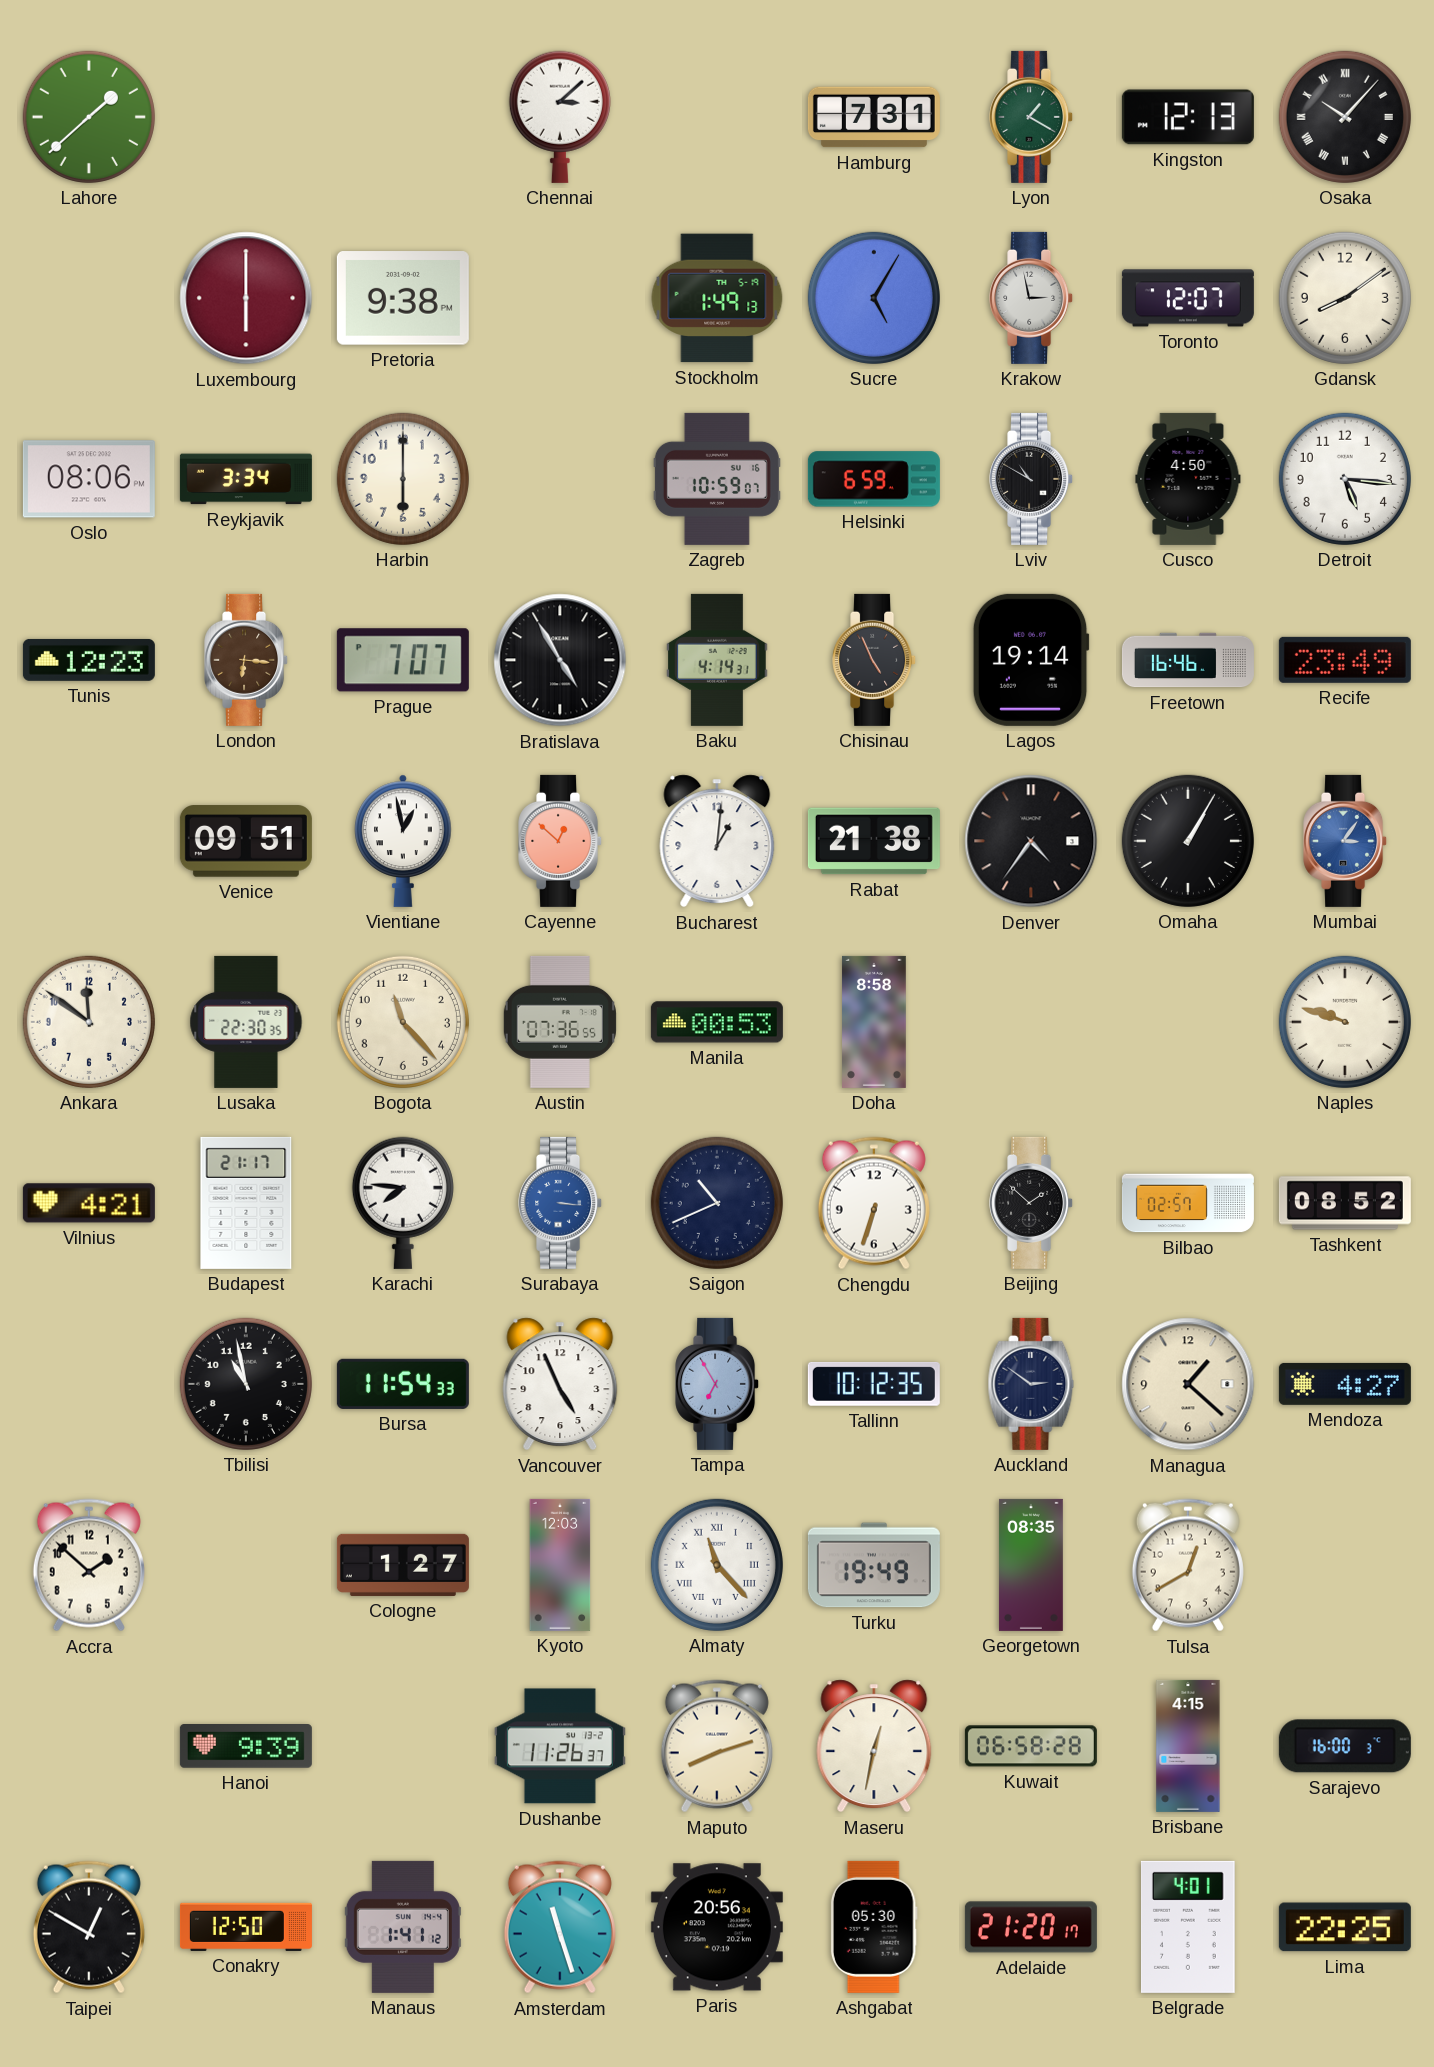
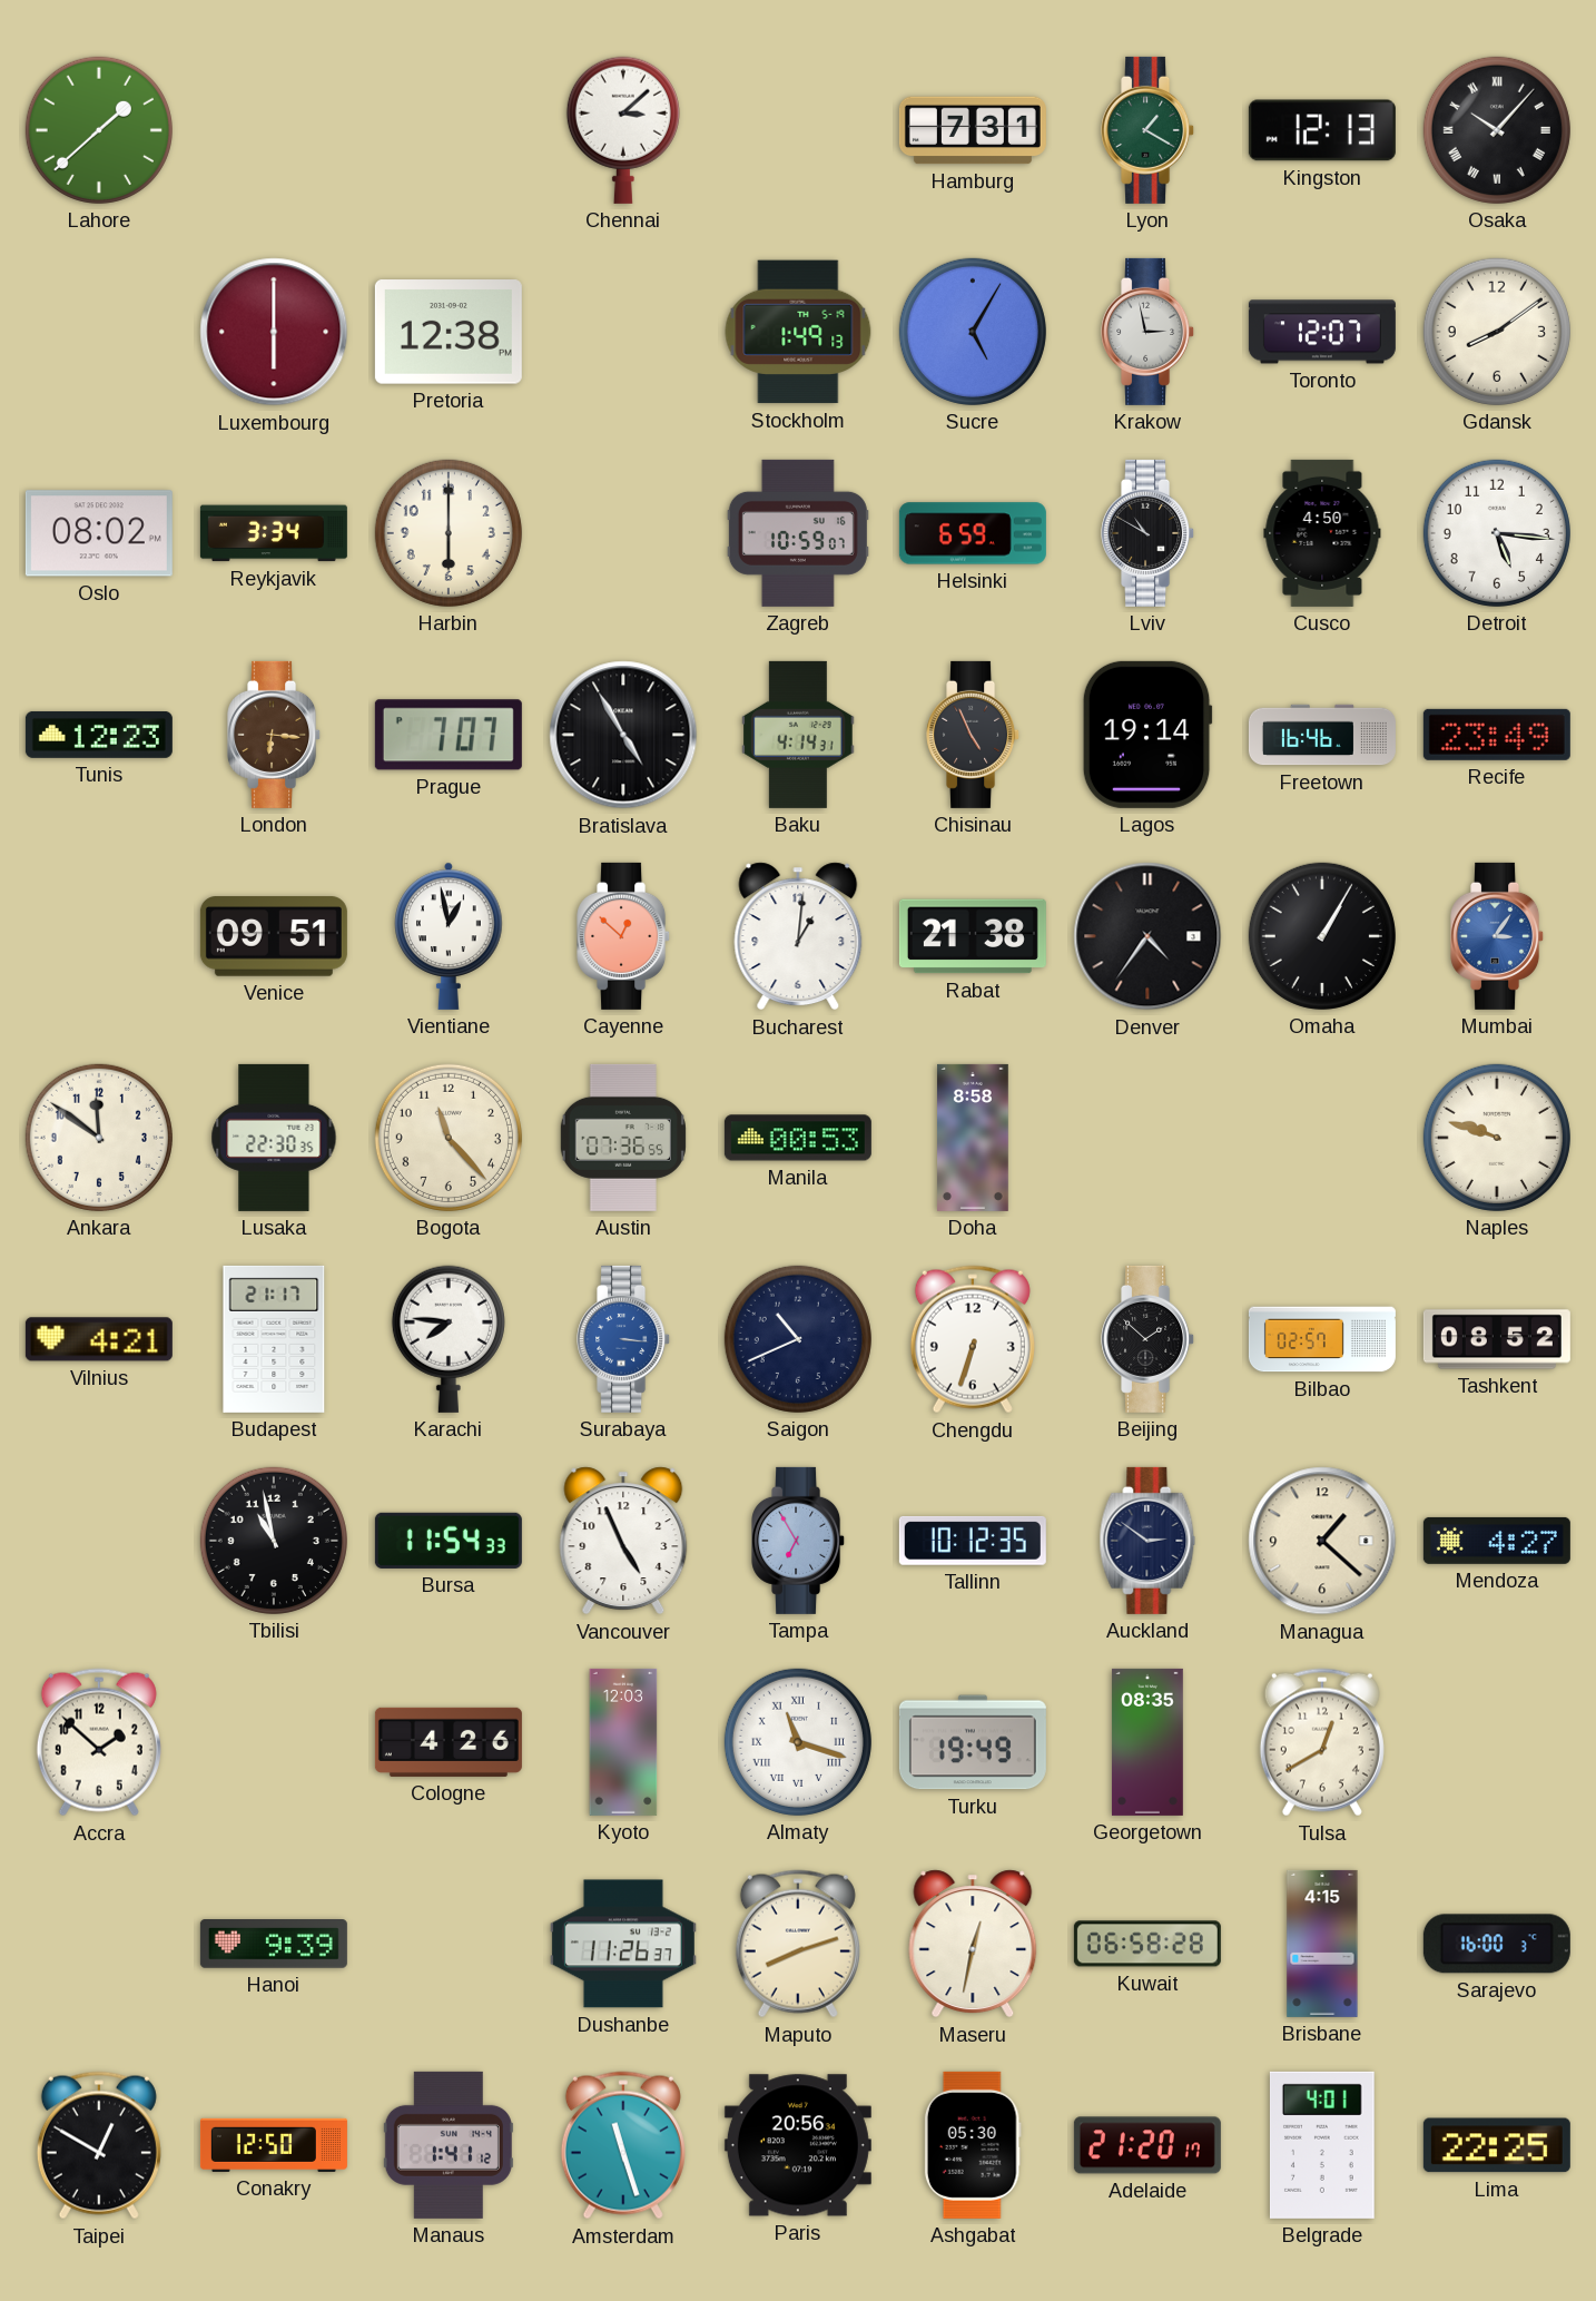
Pretoria: 9:38 -> 12:38
Oslo: 08:06 -> 08:02
Cologne: 1:27 -> 4:26
Almaty: 11:23 -> 11:18
